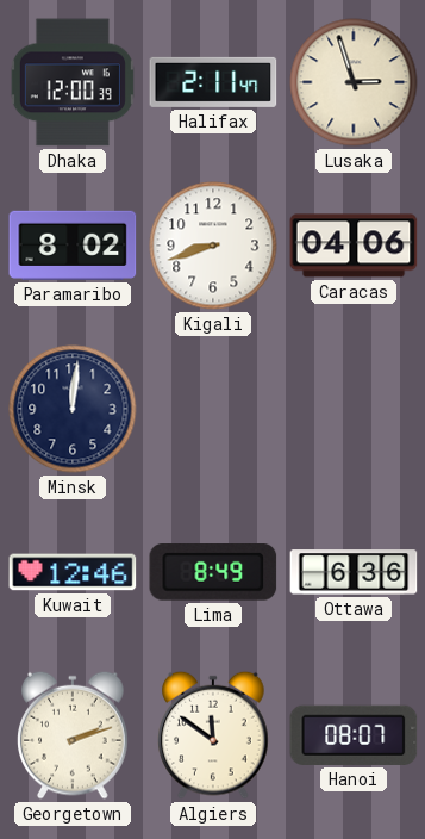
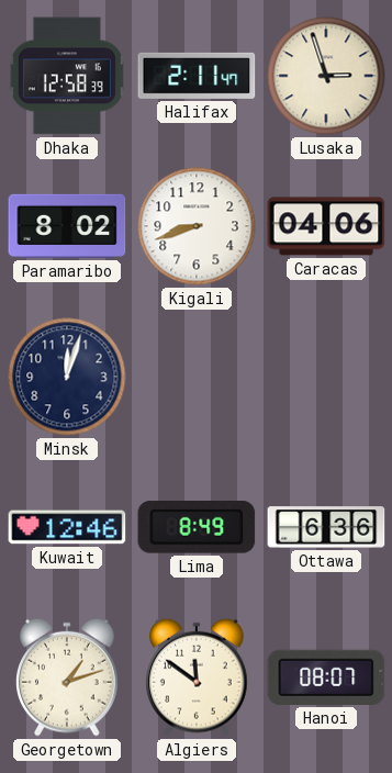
Dhaka: 12:00 -> 12:58
Minsk: 12:01 -> 12:03
Georgetown: 2:12 -> 1:12
